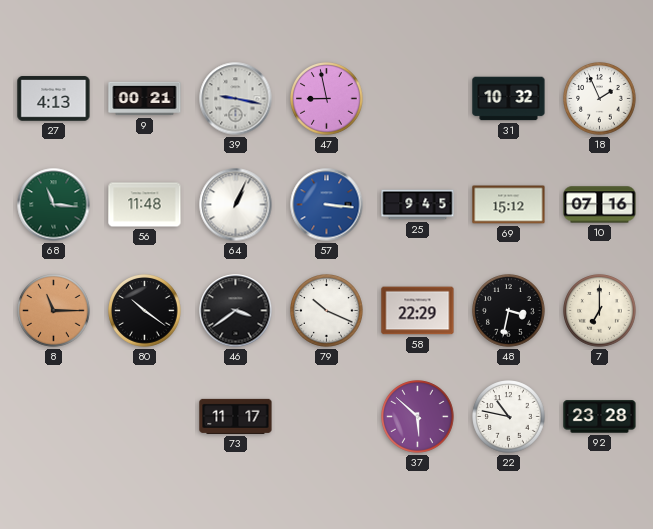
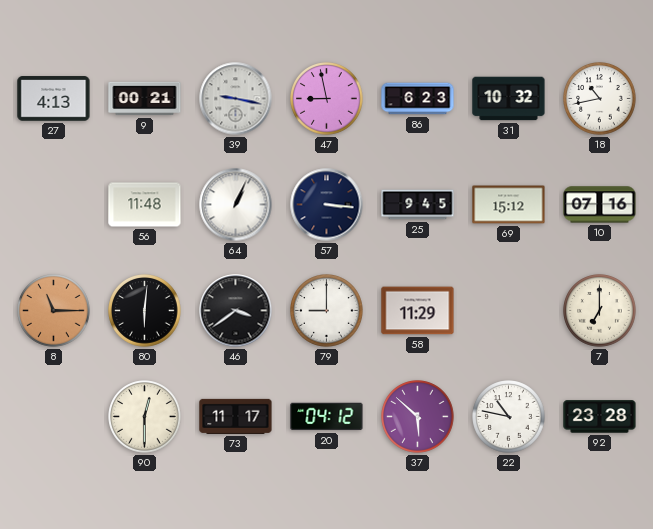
86: none -> 6:23
18: 1:56 -> 10:43
68: 11:16 -> none
57 dial: blue -> navy
80: 10:21 -> 6:01
79: 10:19 -> 9:00
58: 22:29 -> 11:29
48: 3:32 -> none
90: none -> 12:30
20: none -> 04:12
